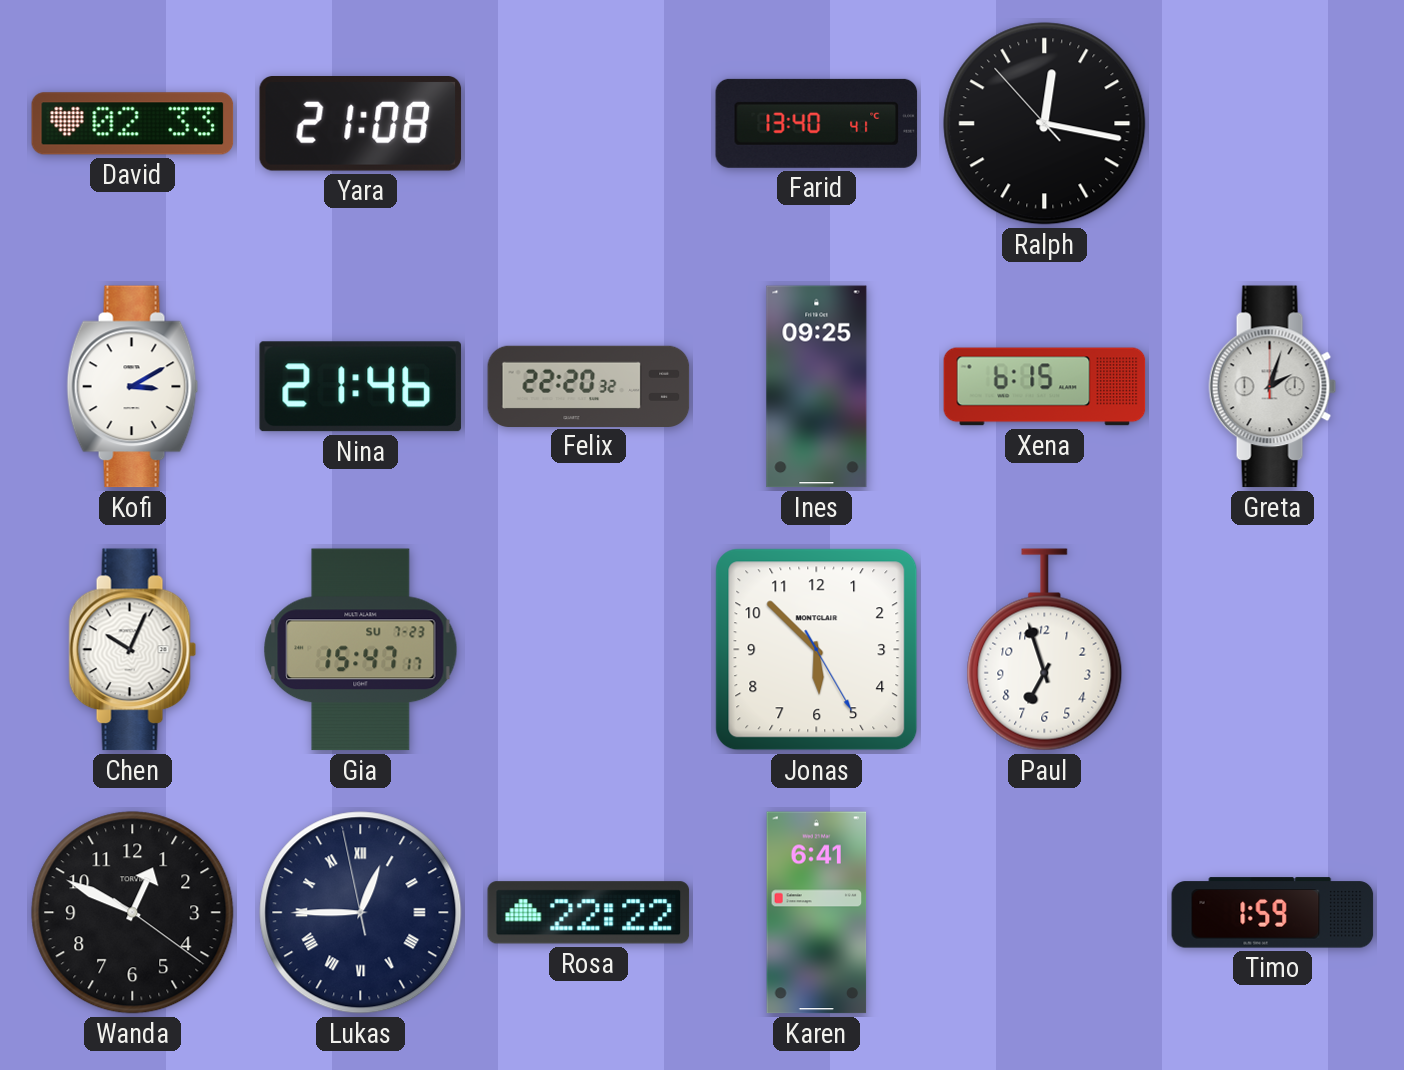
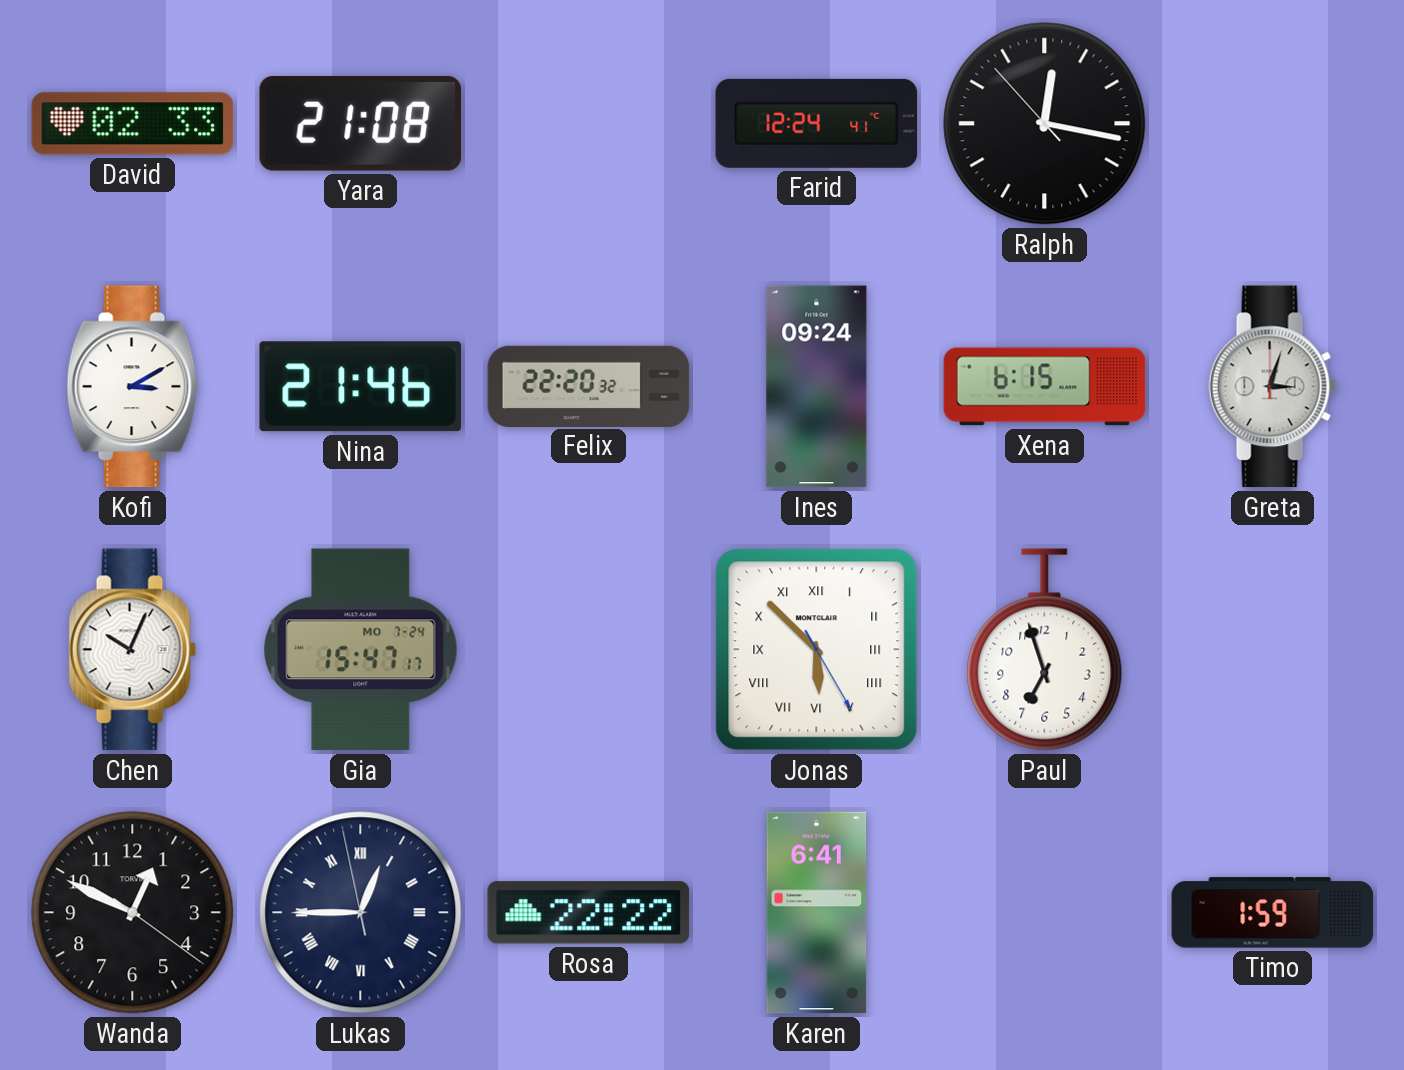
Farid: 13:40 -> 12:24
Ines: 09:25 -> 09:24
Greta: 2:03 -> 3:03
Gia date: SU 7-23 -> MO 7-24
Jonas numerals: Arabic -> Roman
